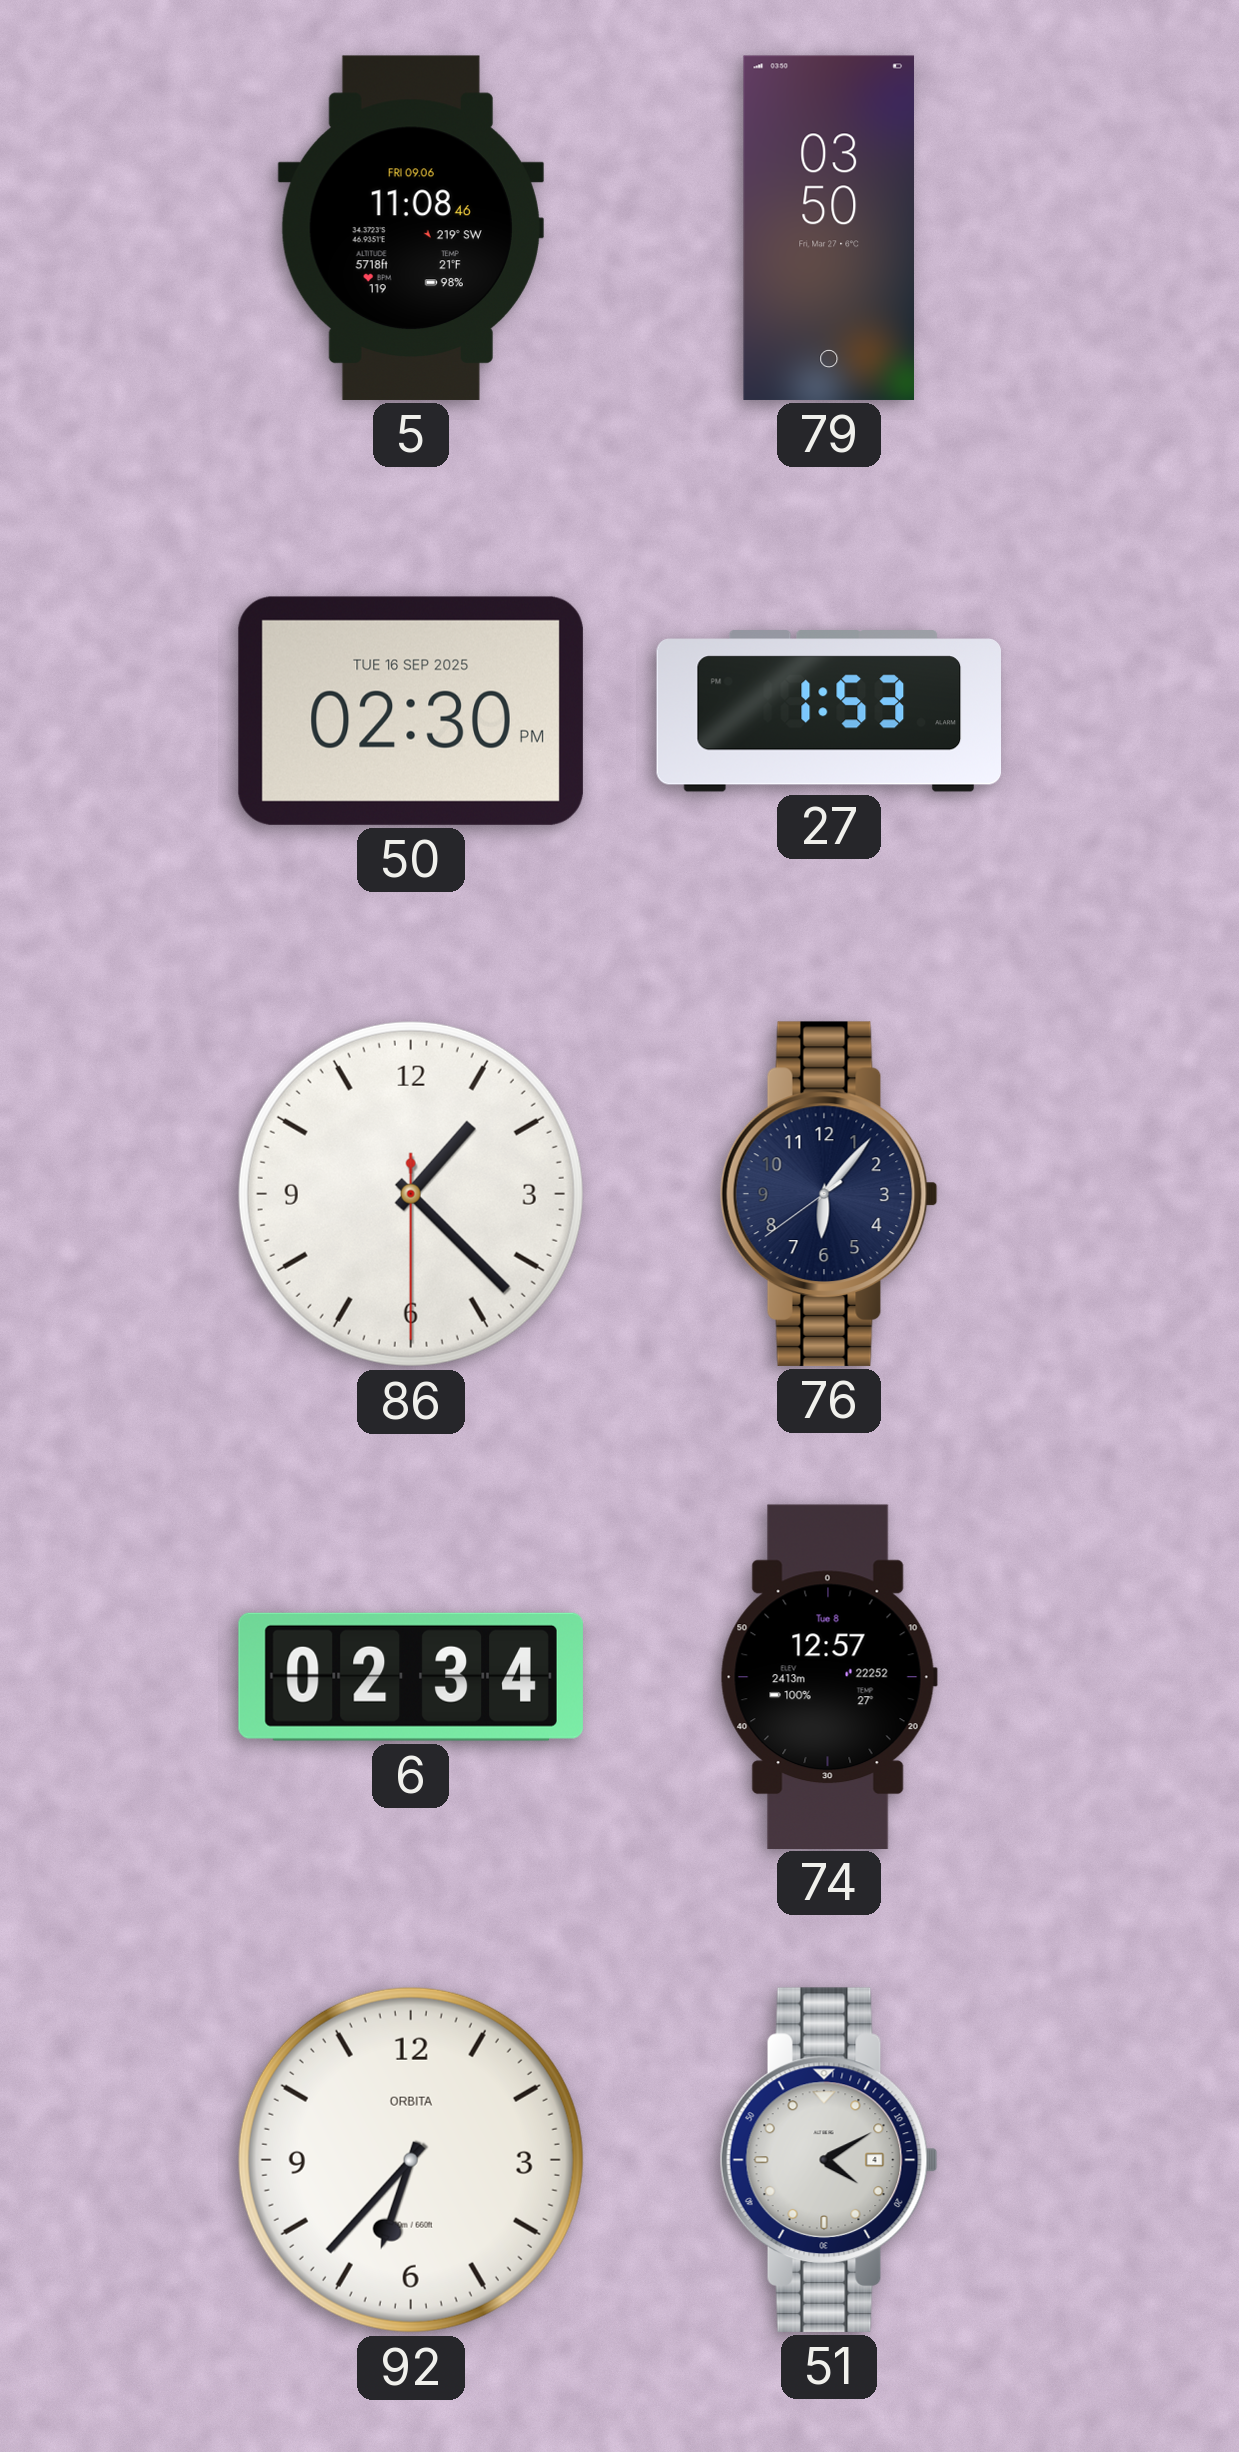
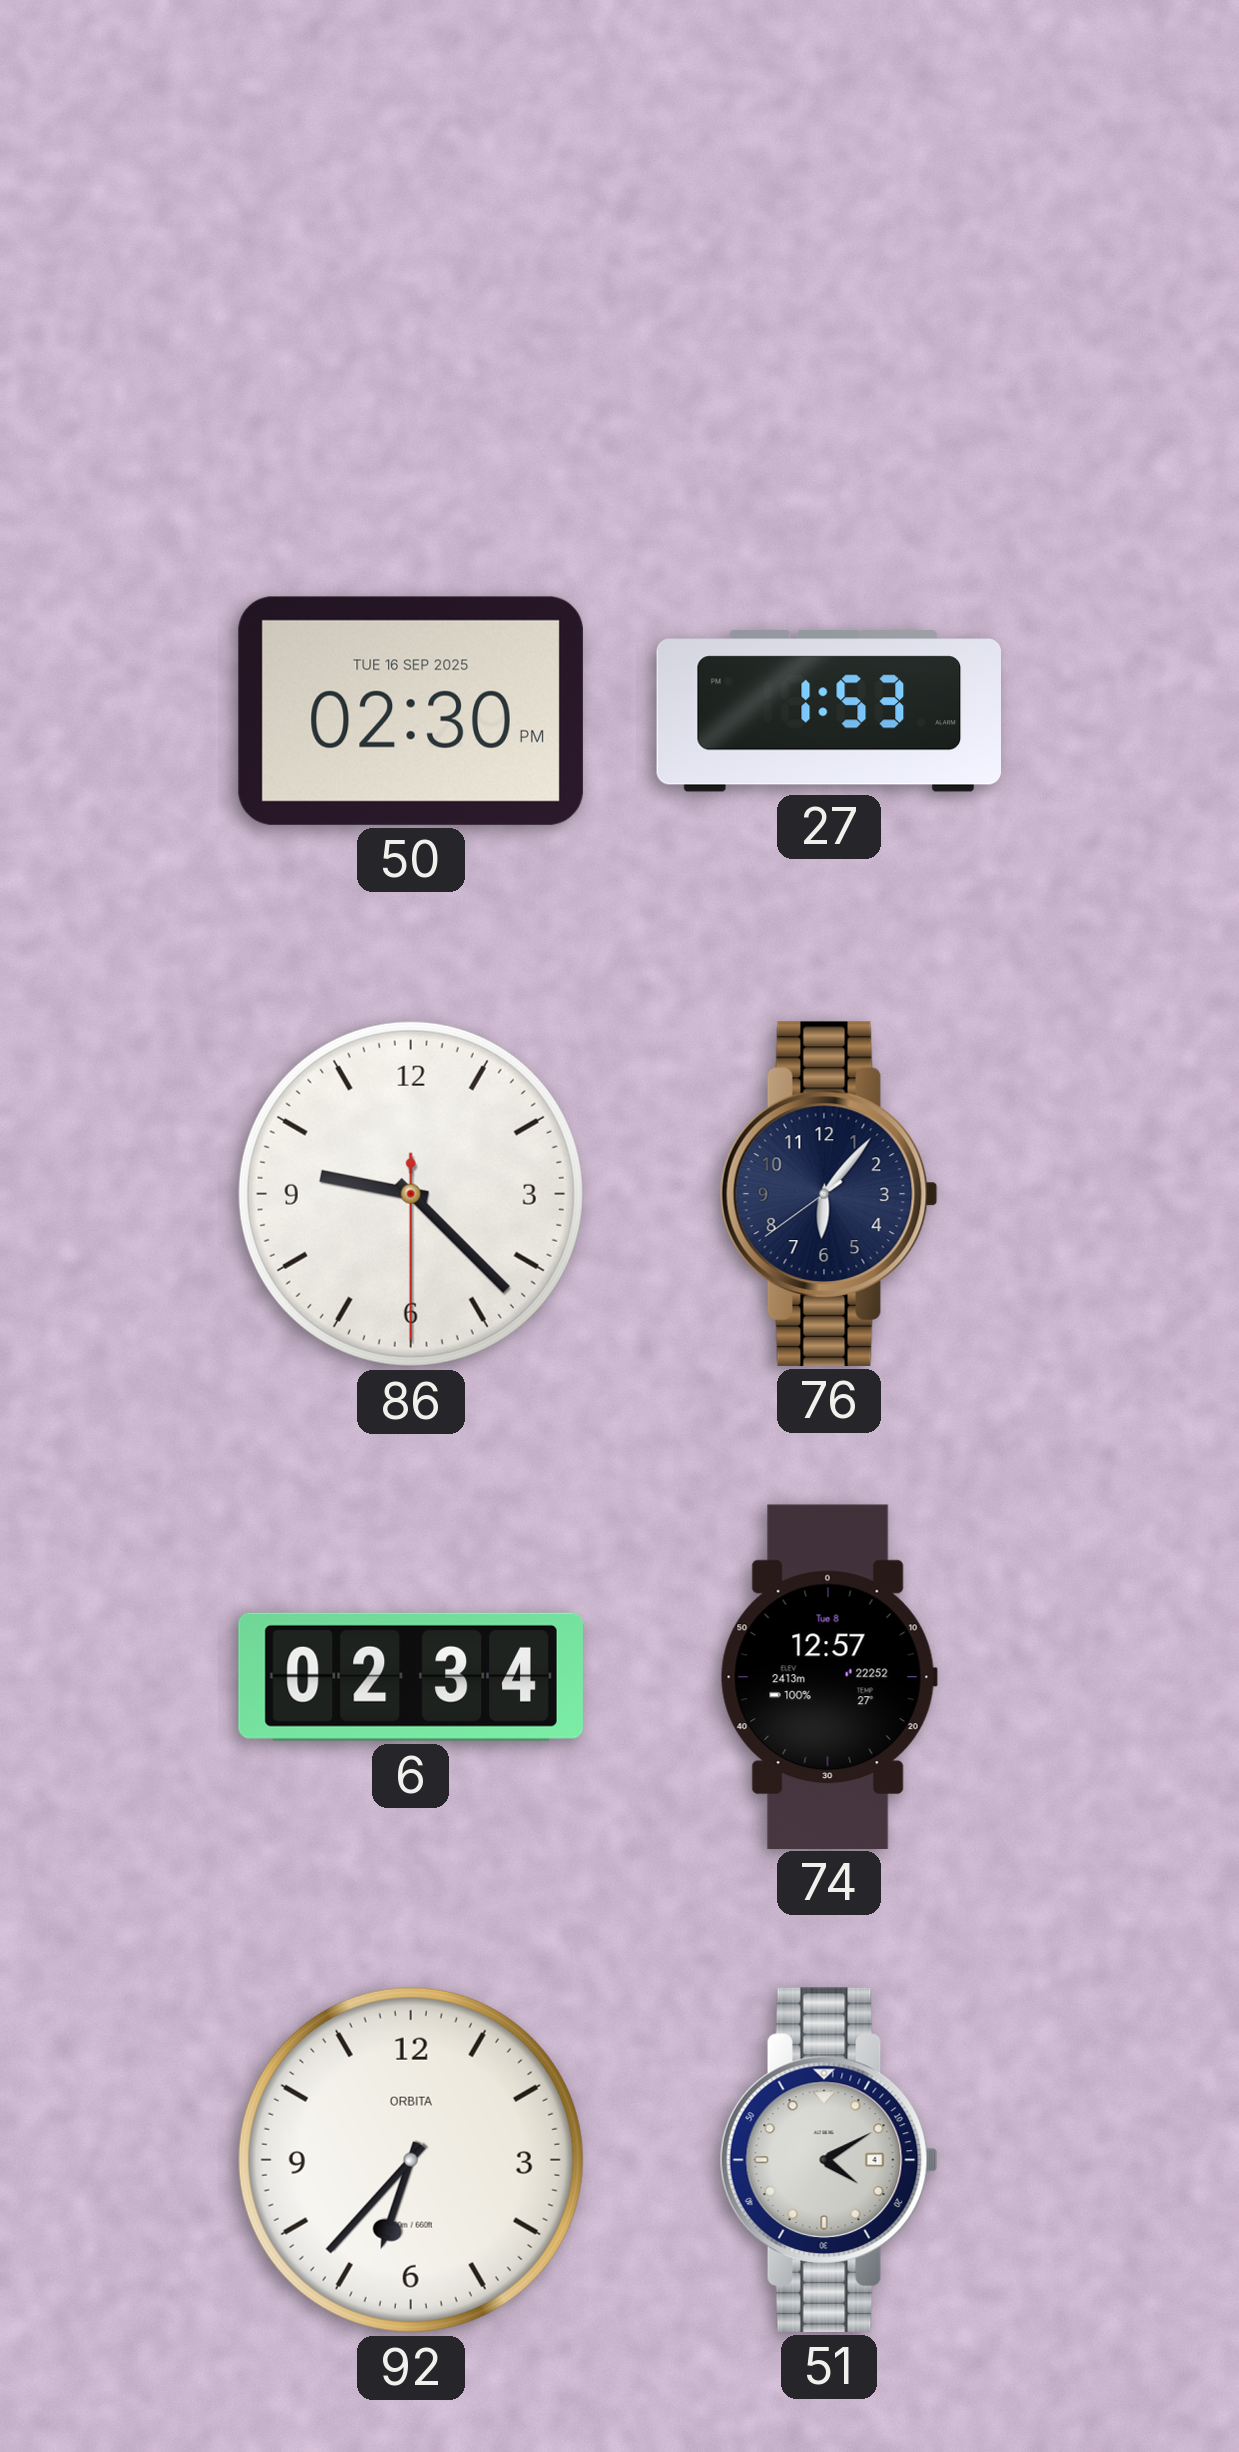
5: 11:08 -> none
79: 03:50 -> none
86: 1:22 -> 9:22
